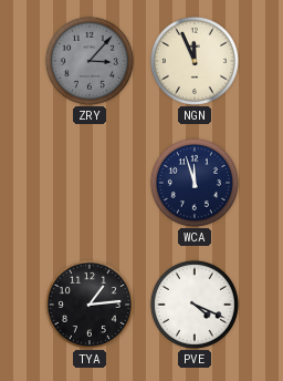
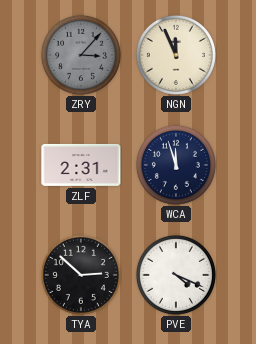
ZLF: none -> 2:31
TYA: 1:14 -> 2:52
